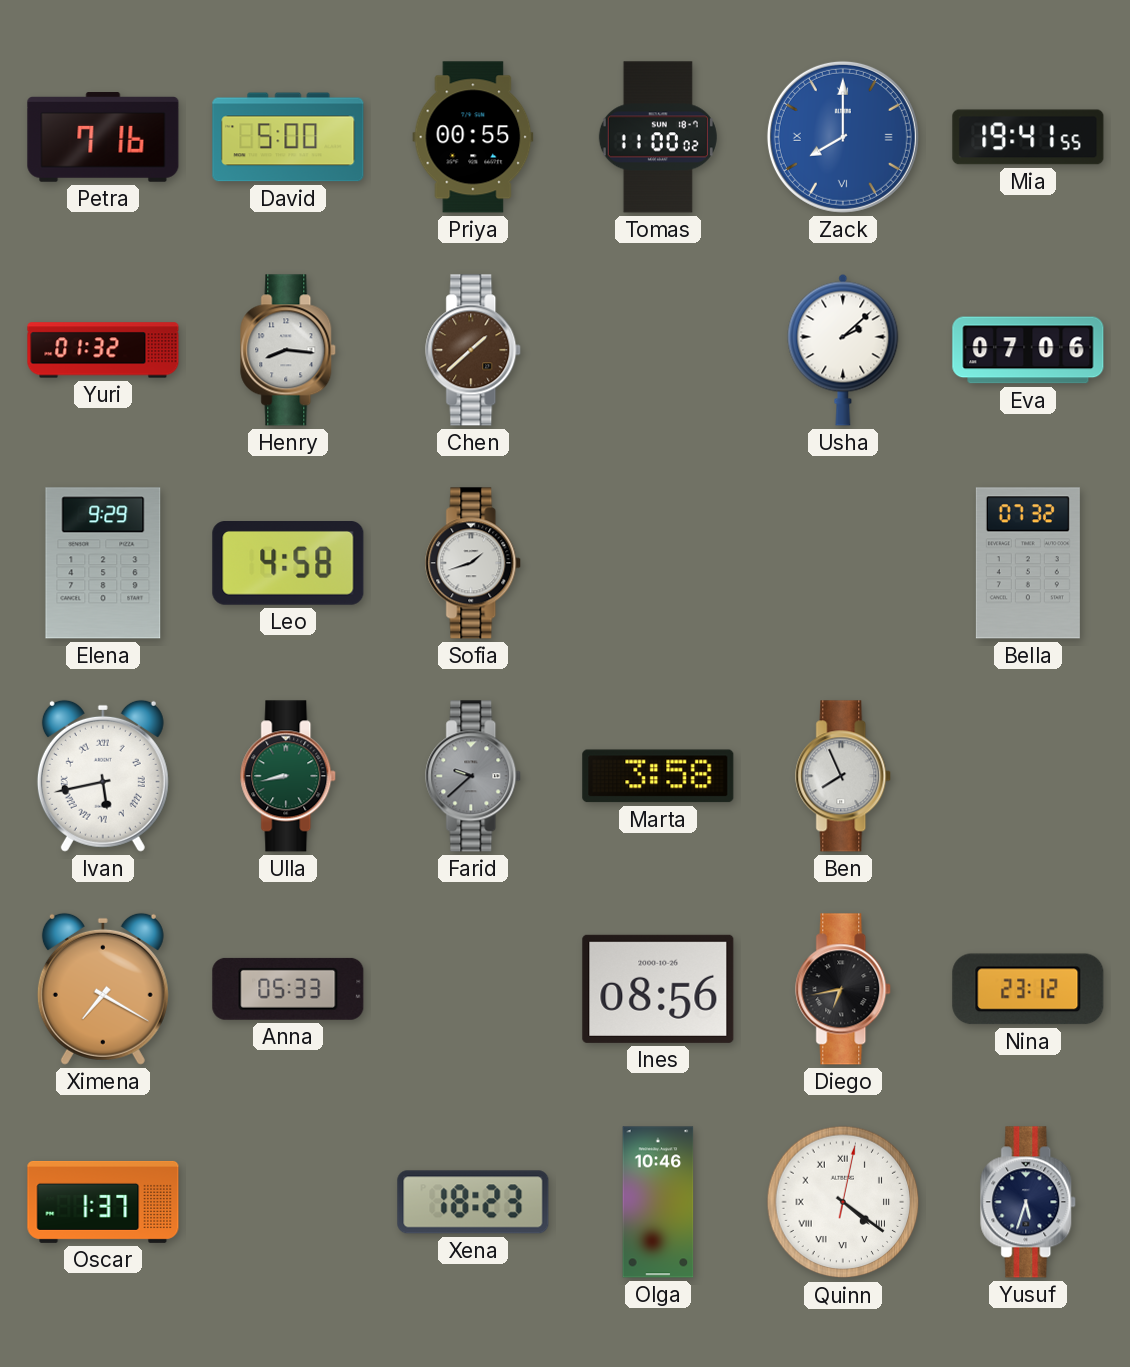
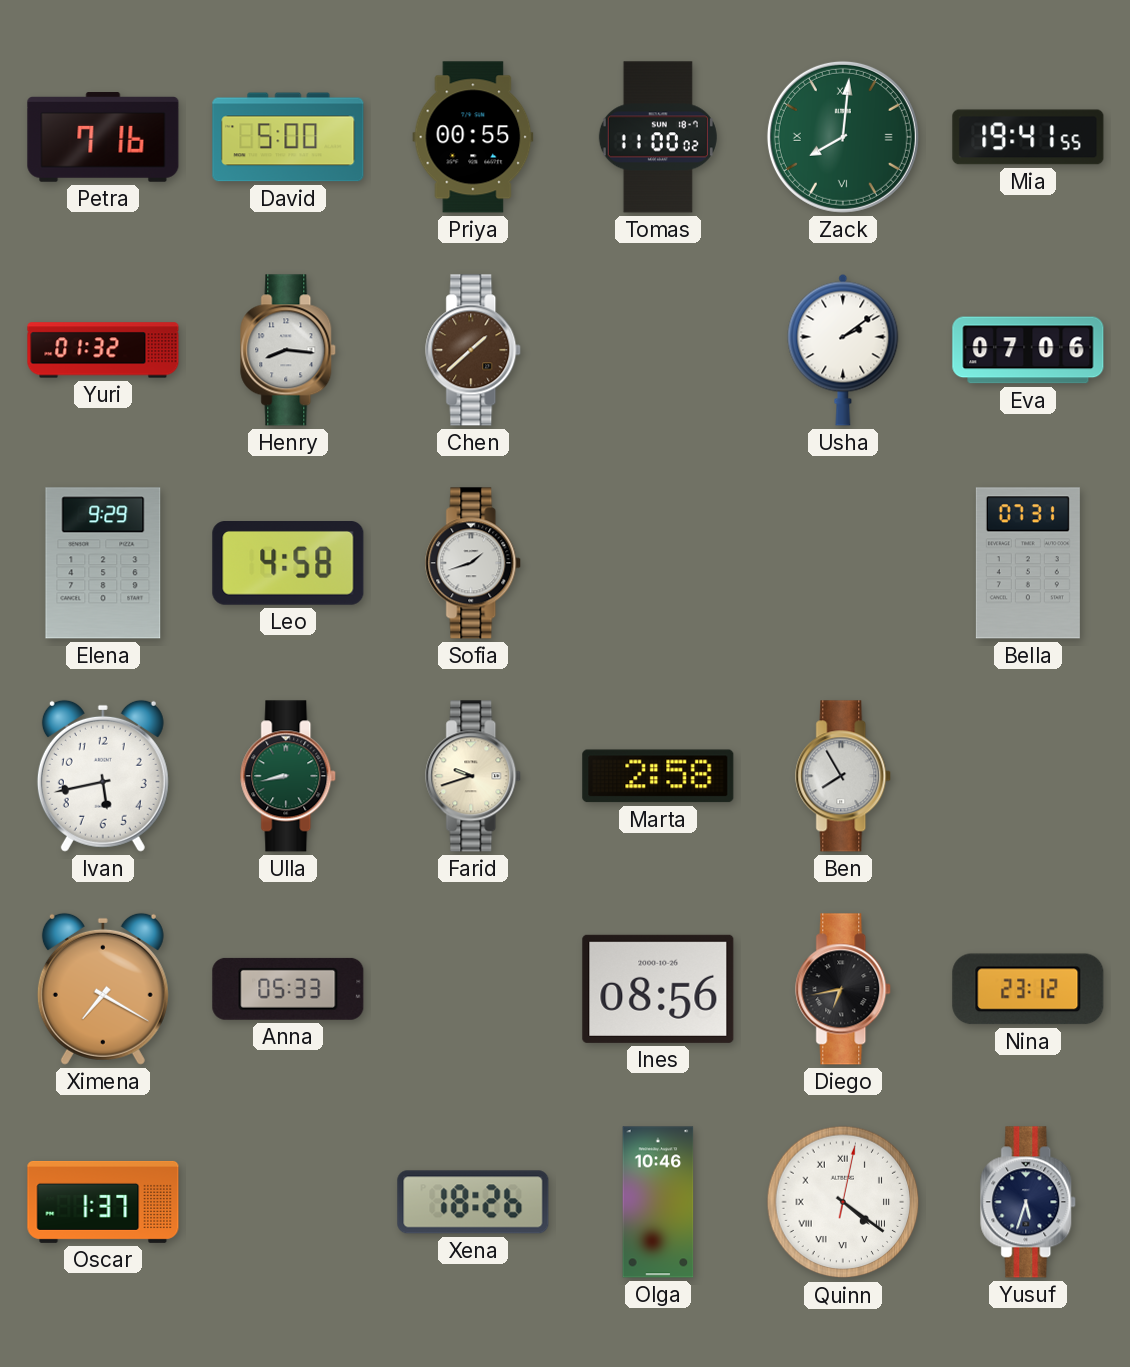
Zack: 8:00 -> 8:01
Zack dial: blue -> green
Usha: 2:08 -> 2:09
Bella: 07:32 -> 07:31
Ivan numerals: Roman -> Arabic
Farid: 9:38 -> 9:42
Farid dial: grey -> cream
Marta: 3:58 -> 2:58
Ben: 7:56 -> 7:55
Xena: 18:23 -> 18:26
